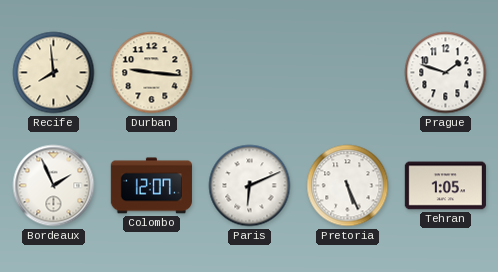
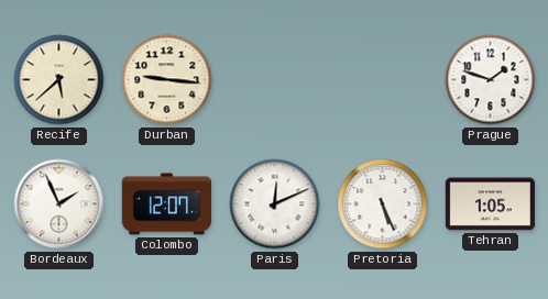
Recife: 7:59 -> 5:38
Paris: 6:11 -> 12:11
